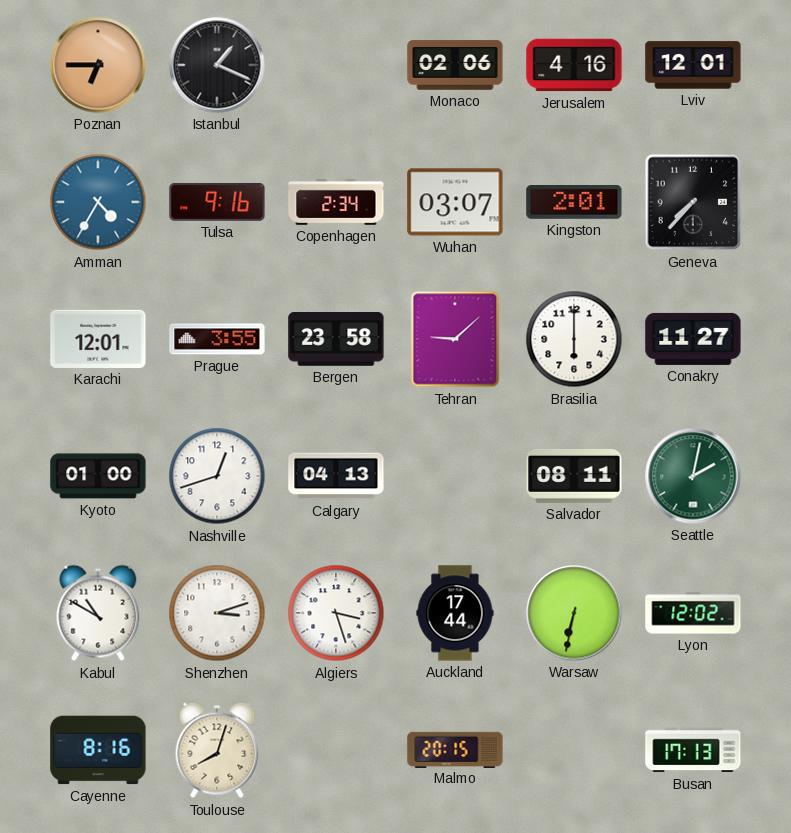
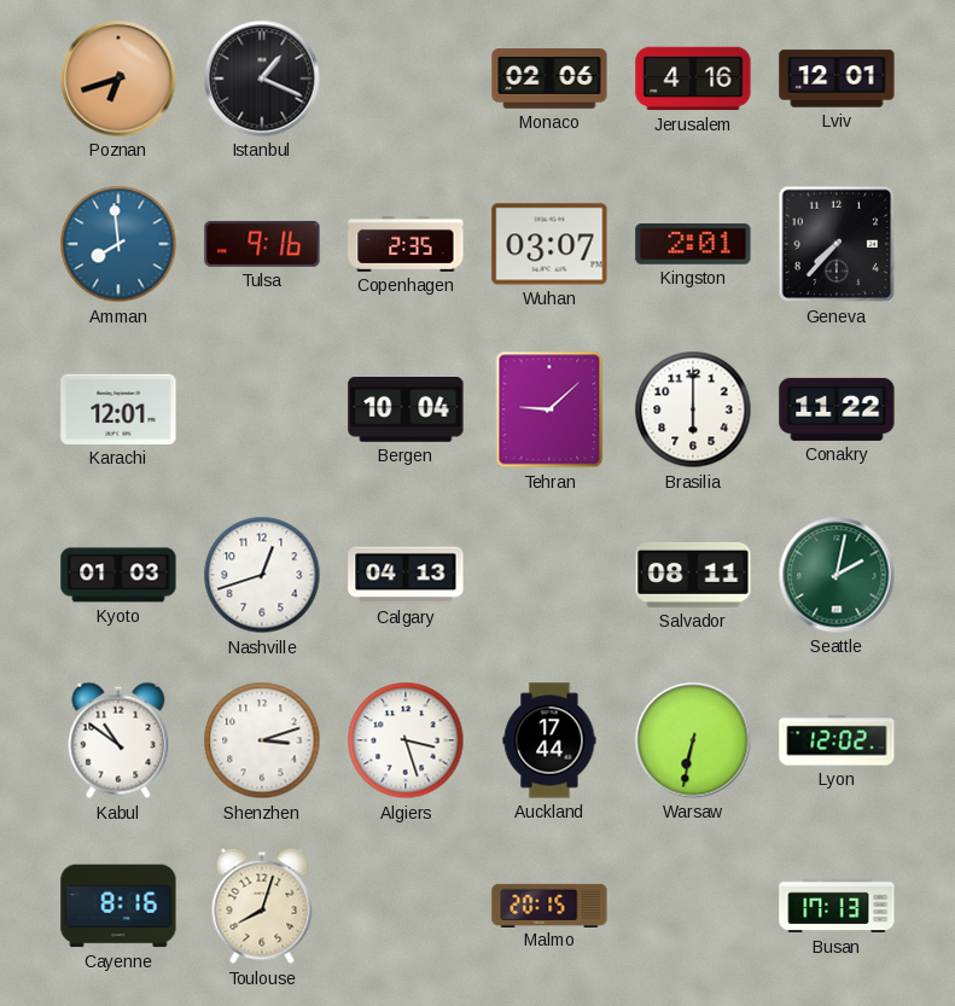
Poznan: 6:45 -> 6:42
Amman: 4:35 -> 7:59
Copenhagen: 2:34 -> 2:35
Prague: 3:55 -> none
Bergen: 23:58 -> 10:04
Conakry: 11:27 -> 11:22
Kyoto: 01:00 -> 01:03
Kabul: 10:50 -> 10:51
